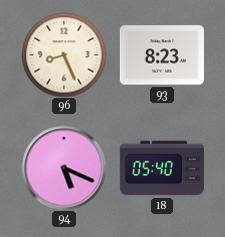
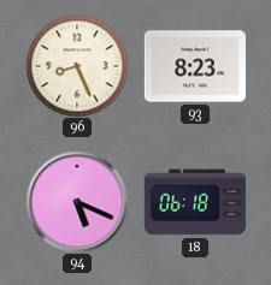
18: 05:40 -> 06:18
